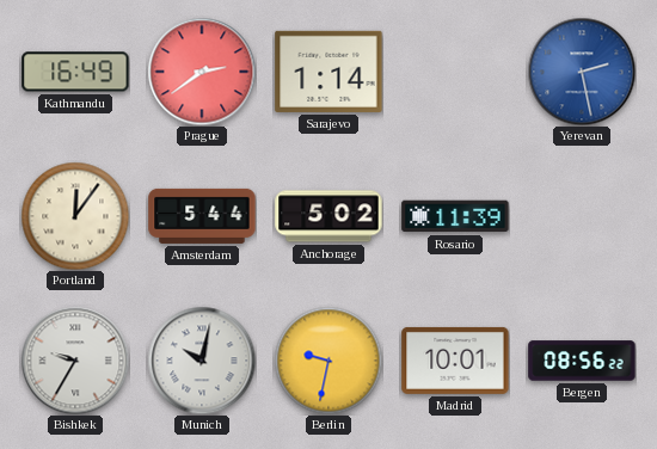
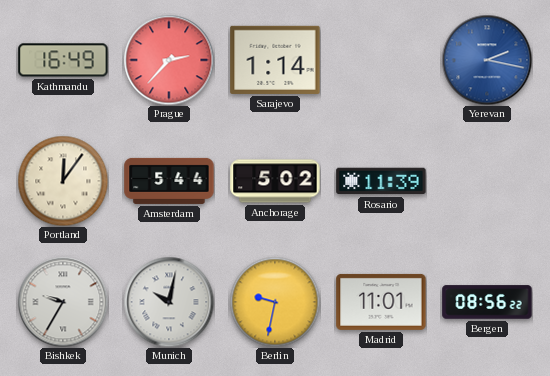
Prague: 2:39 -> 2:37
Yerevan: 2:28 -> 2:17
Madrid: 10:01 -> 11:01
